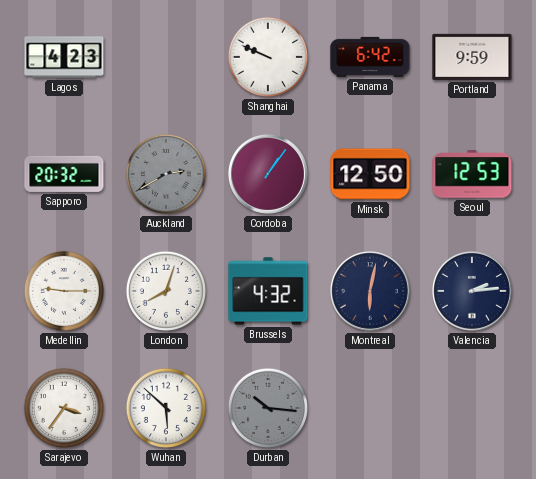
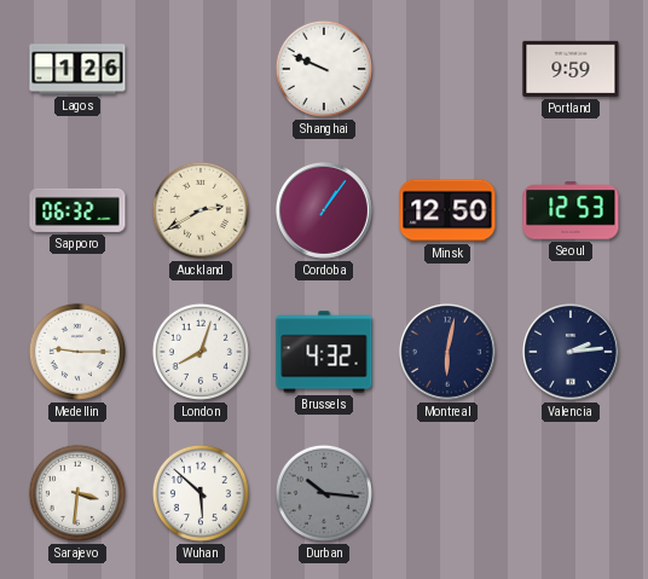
Lagos: 4:23 -> 1:26
Panama: 6:42 -> none
Sapporo: 20:32 -> 06:32
Auckland dial: grey -> cream
Sarajevo: 3:36 -> 3:31
